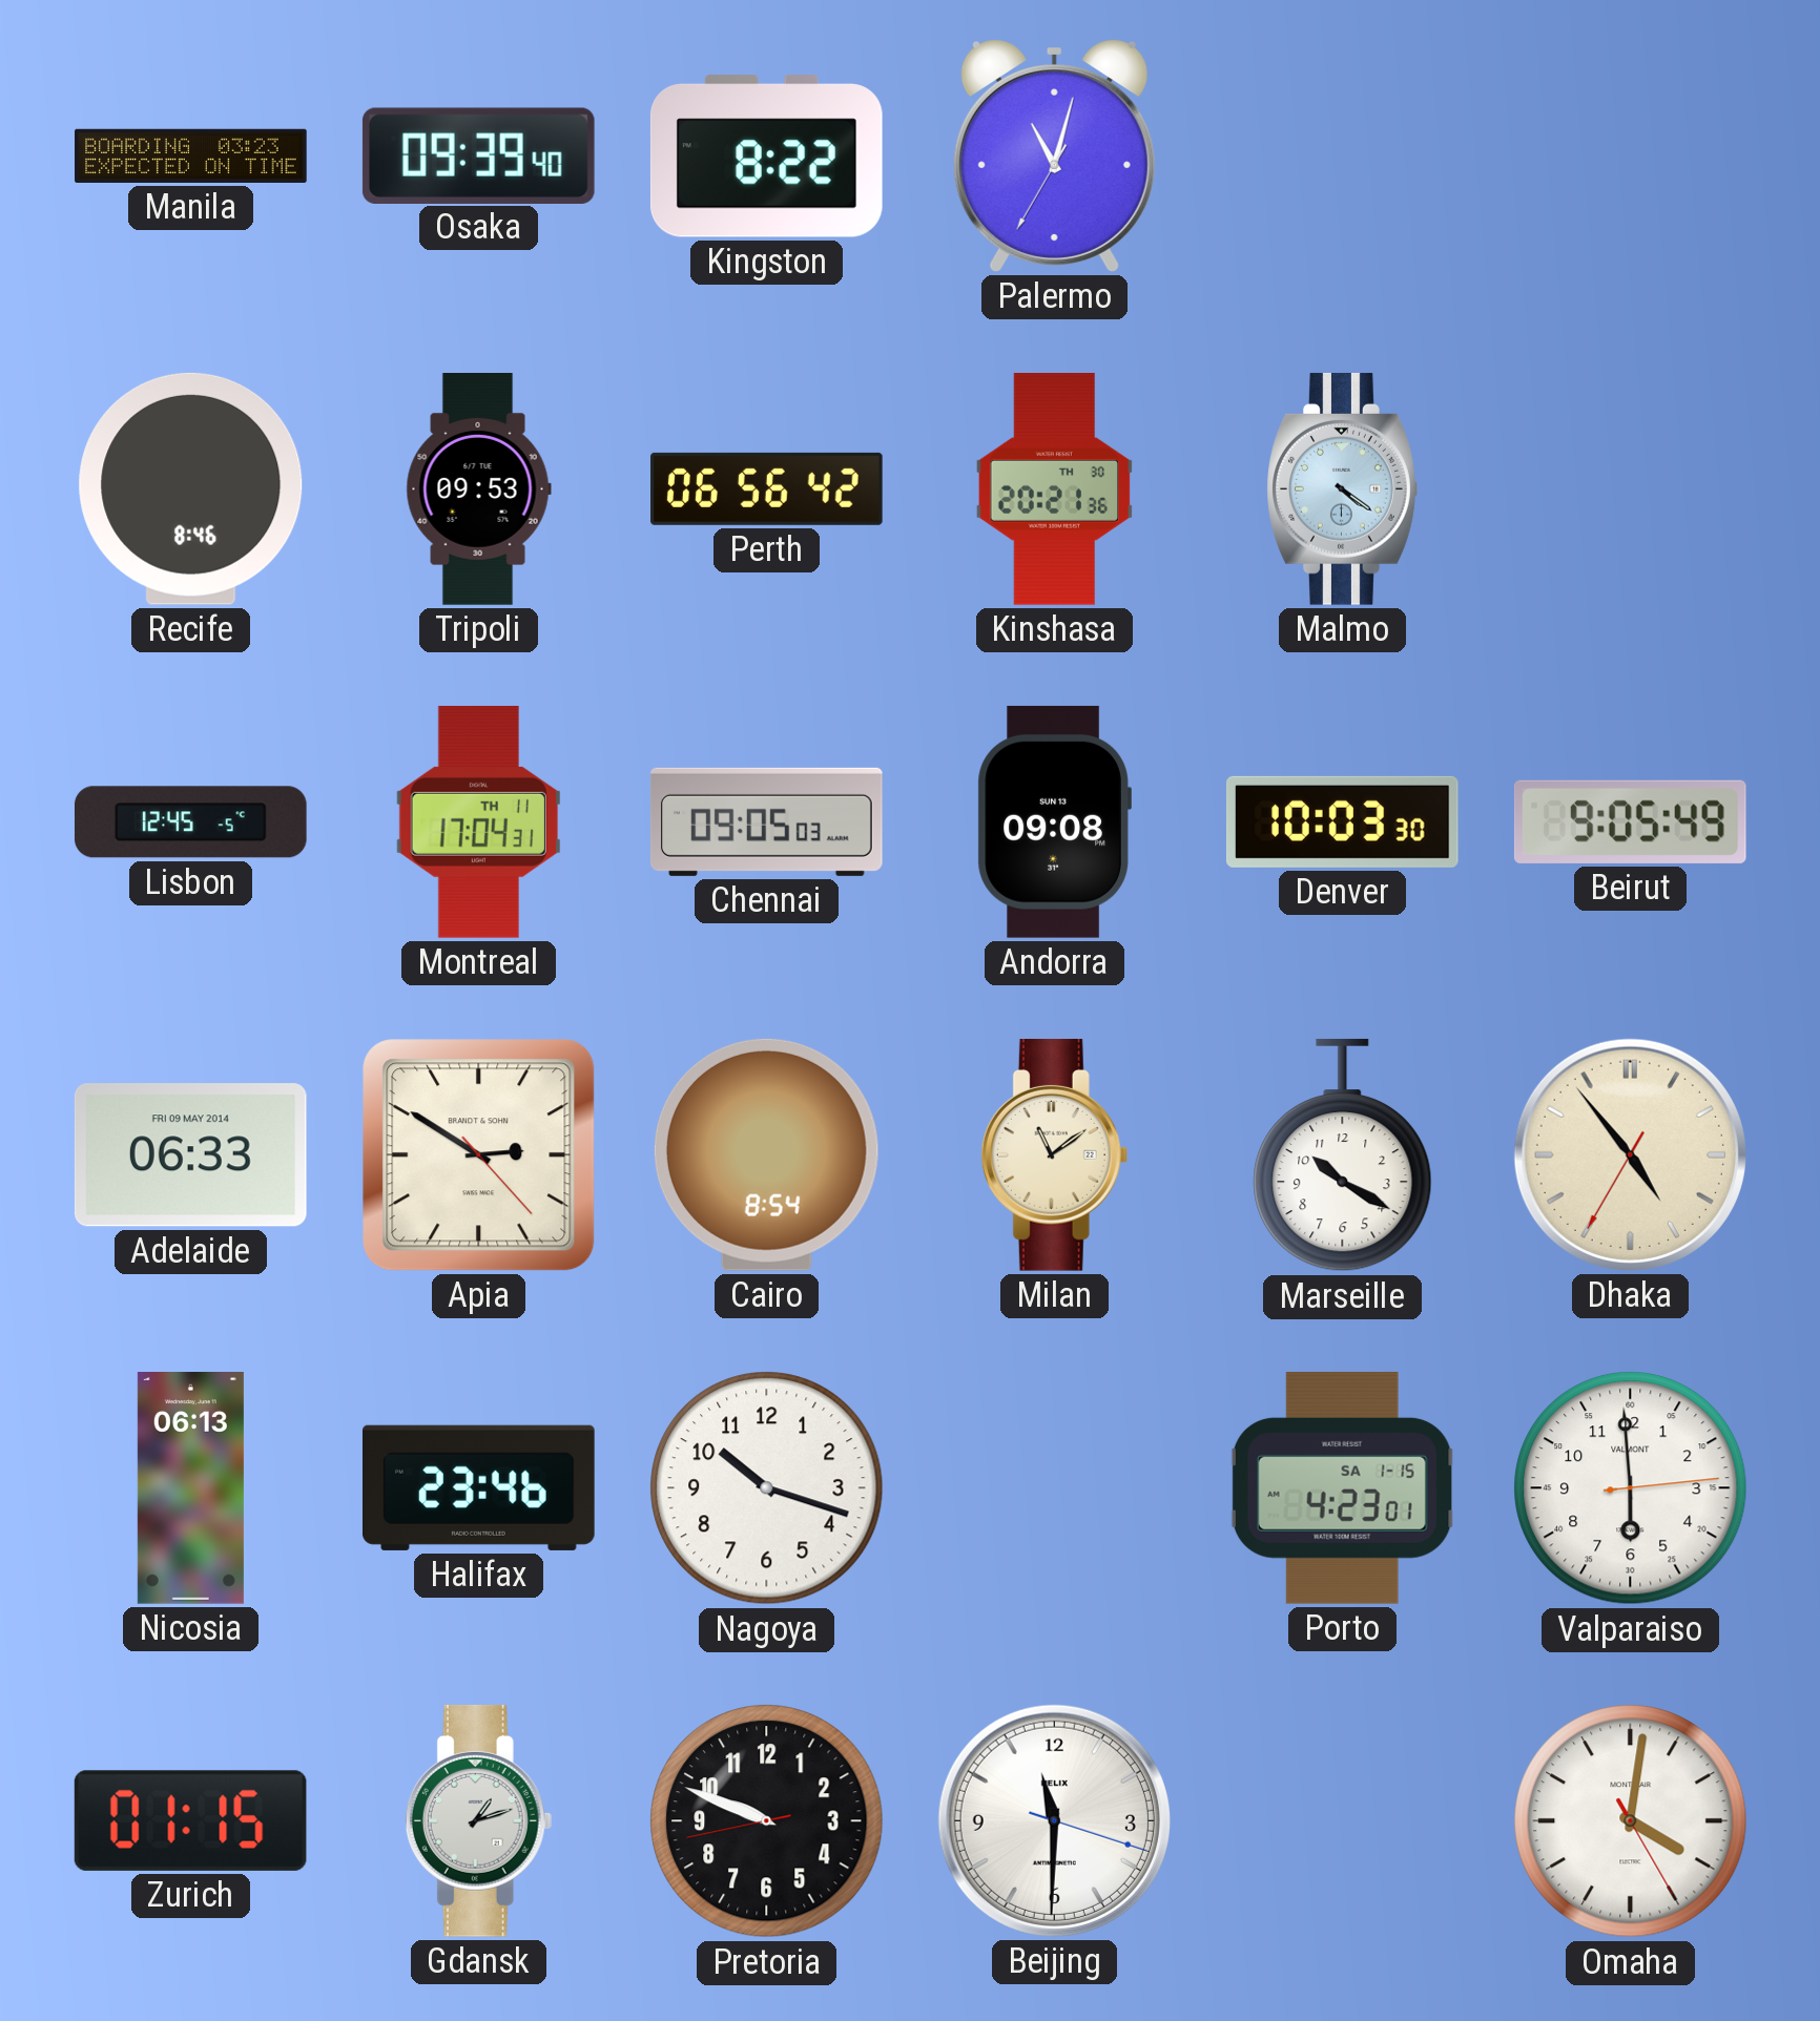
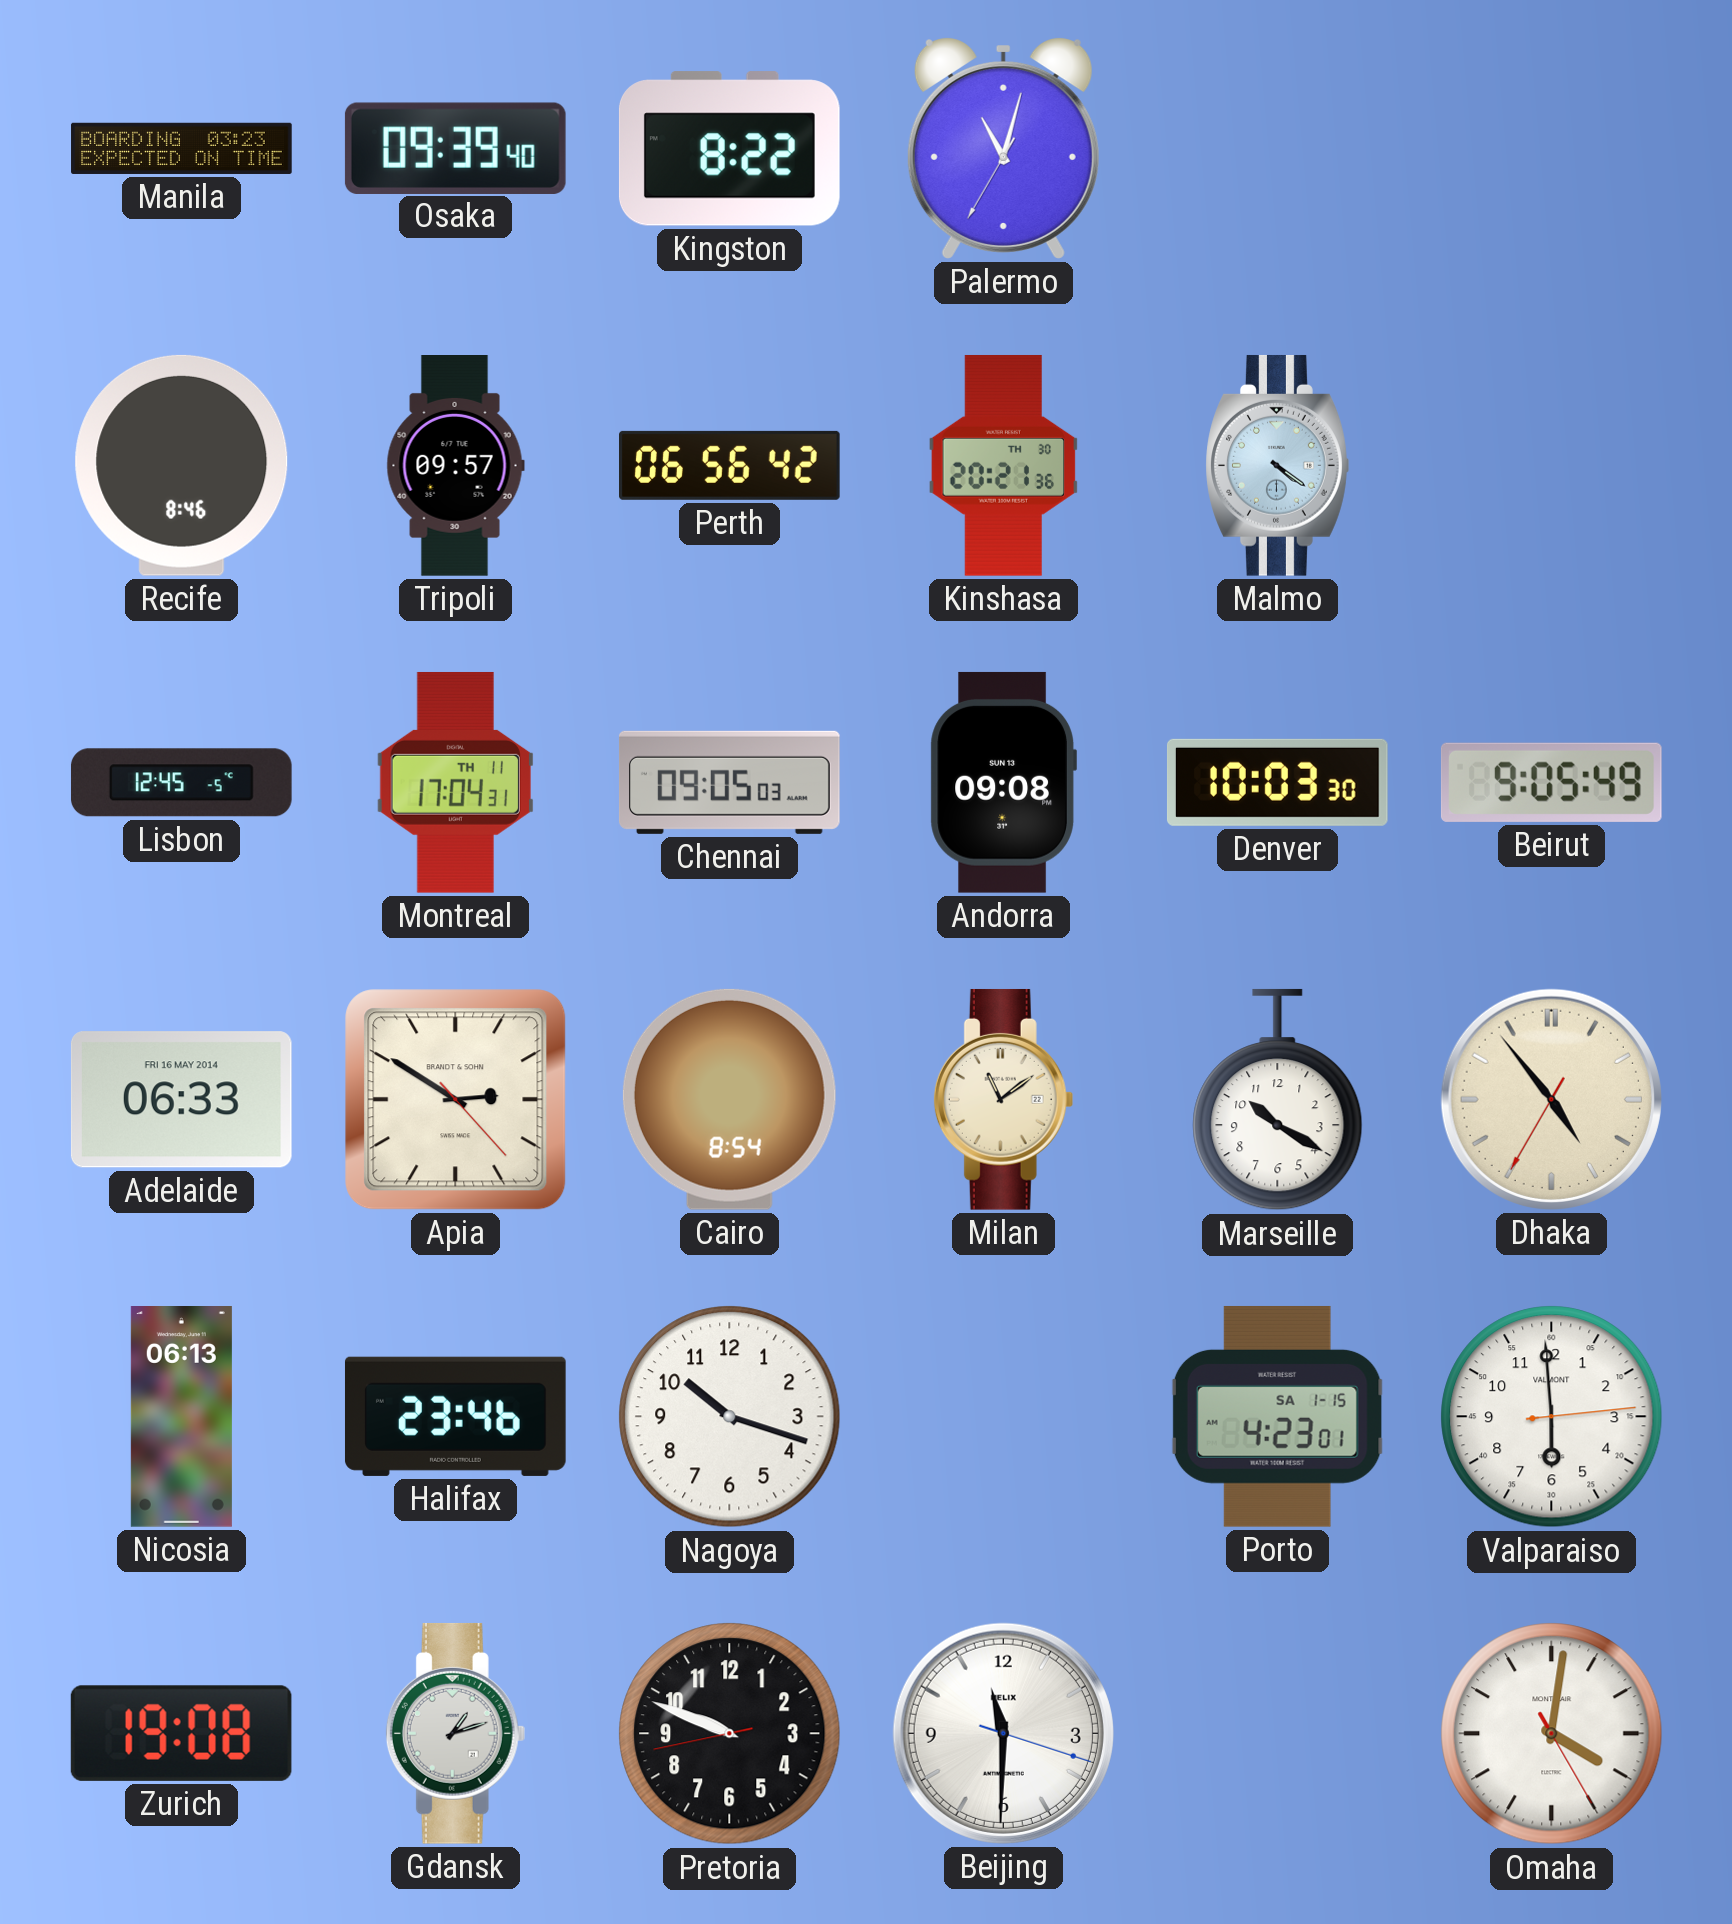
Tripoli: 09:53 -> 09:57
Adelaide date: FRI 09 MAY 2014 -> FRI 16 MAY 2014
Zurich: 01:15 -> 19:08
